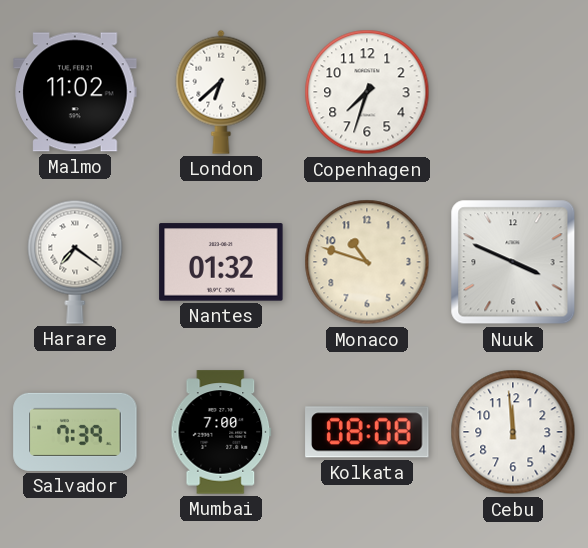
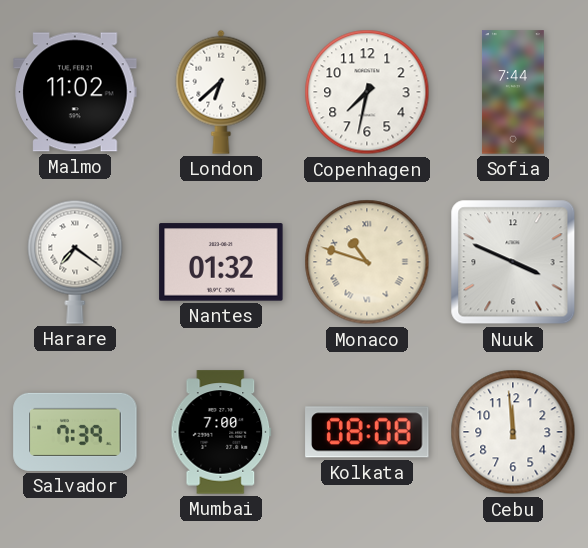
Copenhagen: 7:33 -> 7:32
Sofia: none -> 7:44
Monaco numerals: Arabic -> Roman
